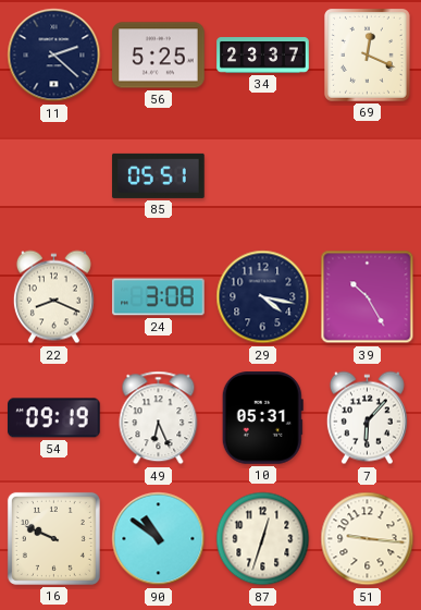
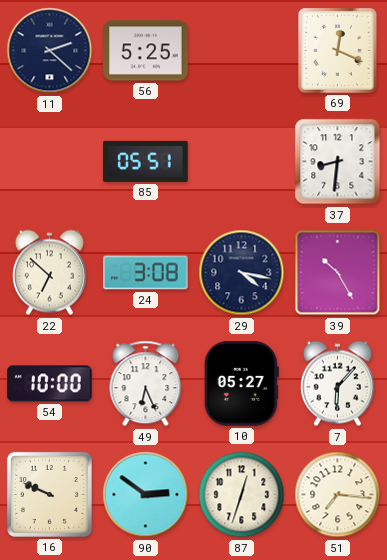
34: 23:37 -> none
37: none -> 8:31
22: 8:19 -> 6:52
54: 09:19 -> 10:00
10: 05:31 -> 05:27
90: 10:51 -> 2:51
51: 9:16 -> 7:16
